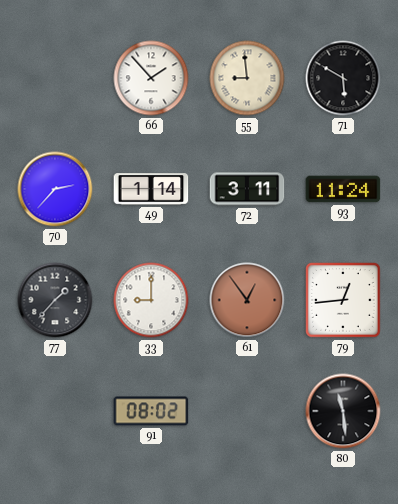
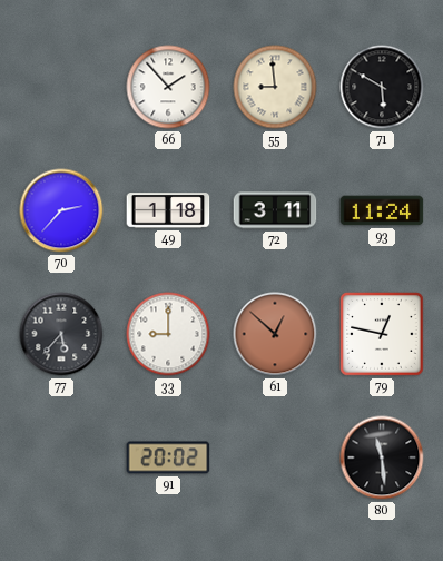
49: 1:14 -> 1:18
77: 1:37 -> 5:37
61: 12:54 -> 12:52
79: 12:44 -> 12:47
91: 08:02 -> 20:02
